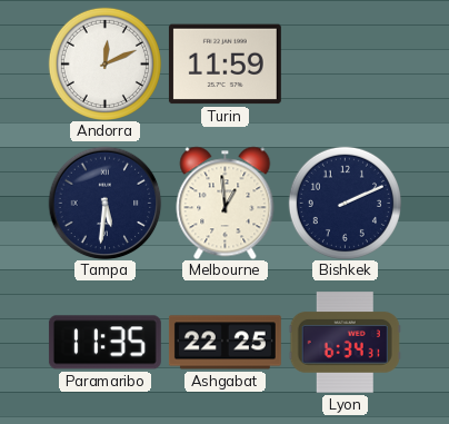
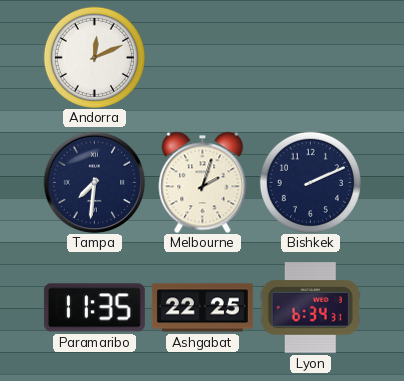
Turin: 11:59 -> none
Tampa: 5:31 -> 7:31
Melbourne: 12:59 -> 2:03
